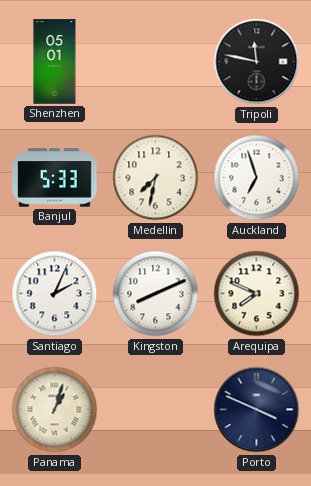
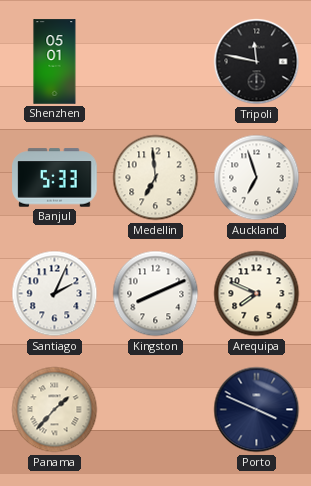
Medellin: 7:32 -> 6:59
Panama: 1:03 -> 1:37
